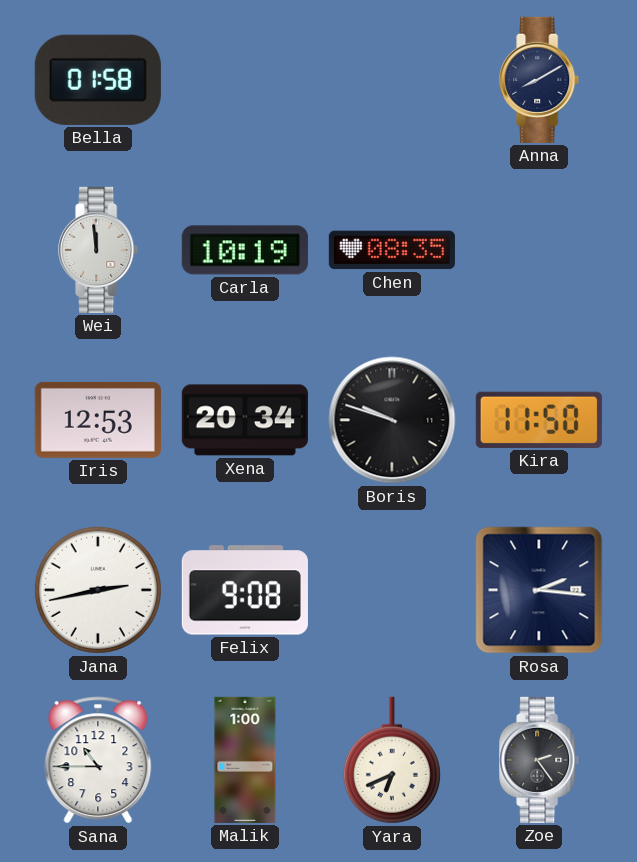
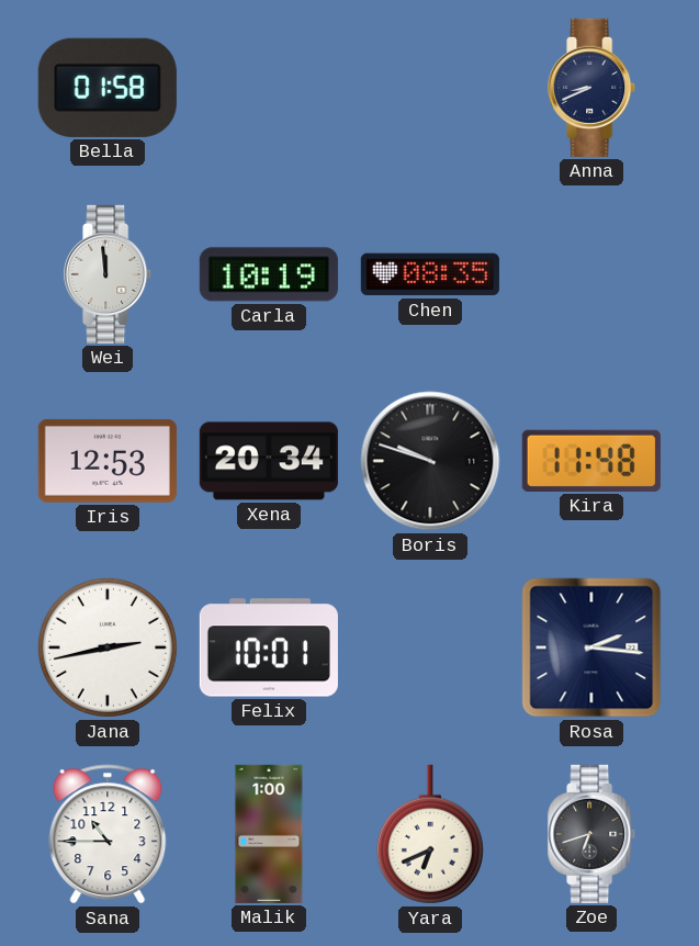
Anna: 8:10 -> 8:41
Kira: 11:50 -> 11:48
Felix: 9:08 -> 10:01
Zoe: 2:24 -> 6:42
